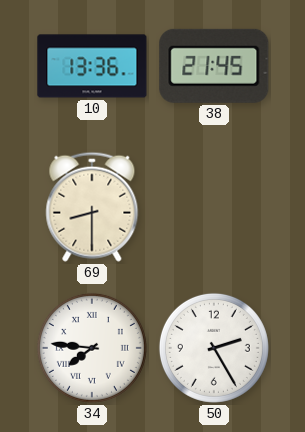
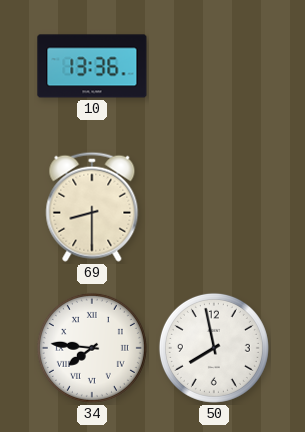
38: 21:45 -> none
50: 2:25 -> 7:58
